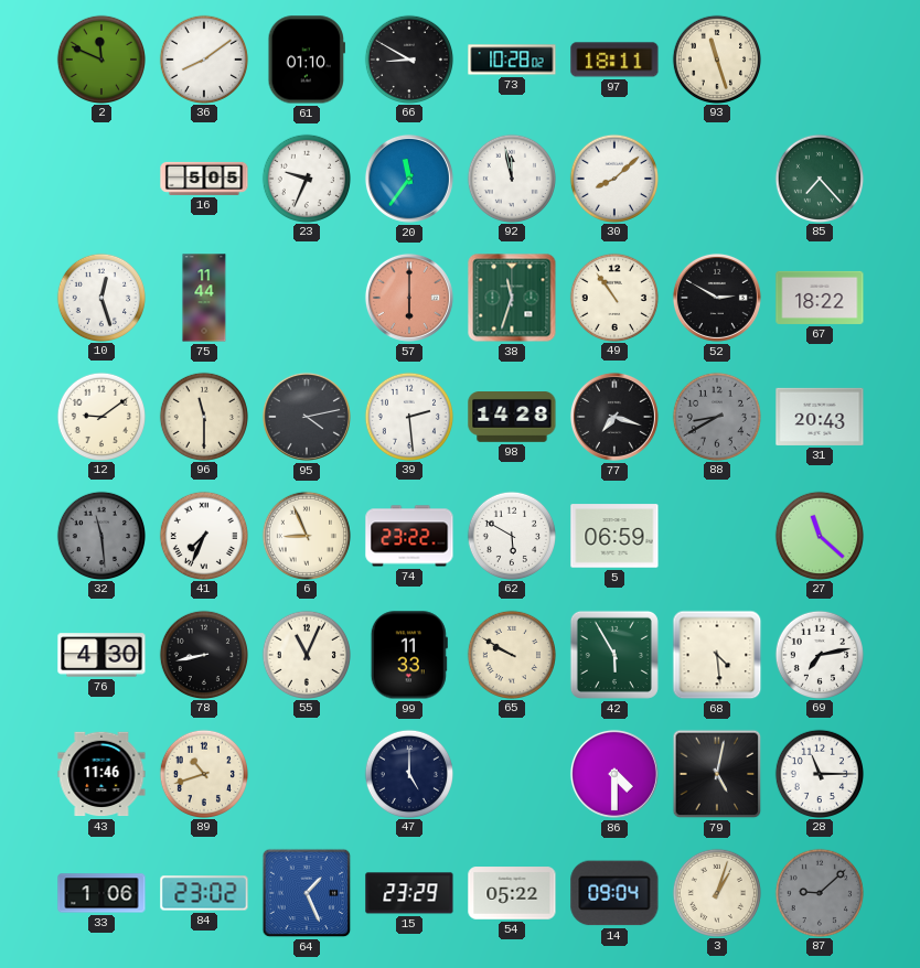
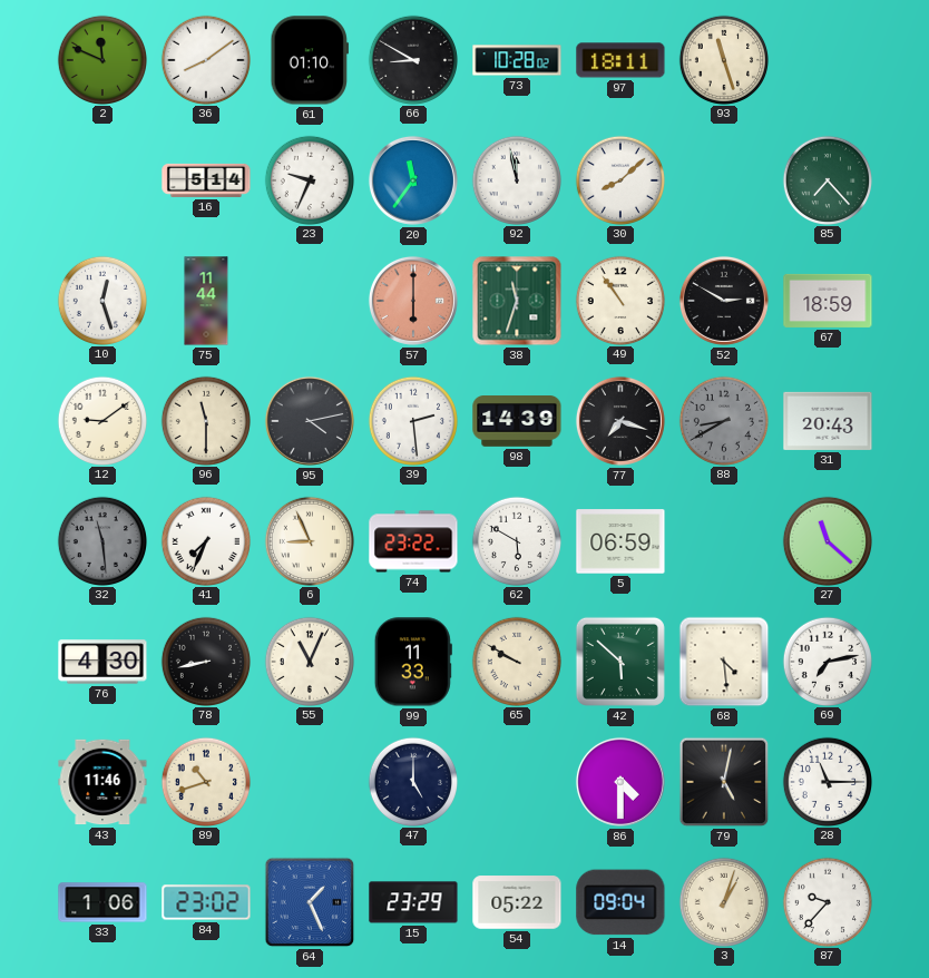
16: 5:05 -> 5:14
67: 18:22 -> 18:59
98: 14:28 -> 14:39
42: 5:55 -> 5:52
87: 9:08 -> 9:37
87 dial: grey -> white
